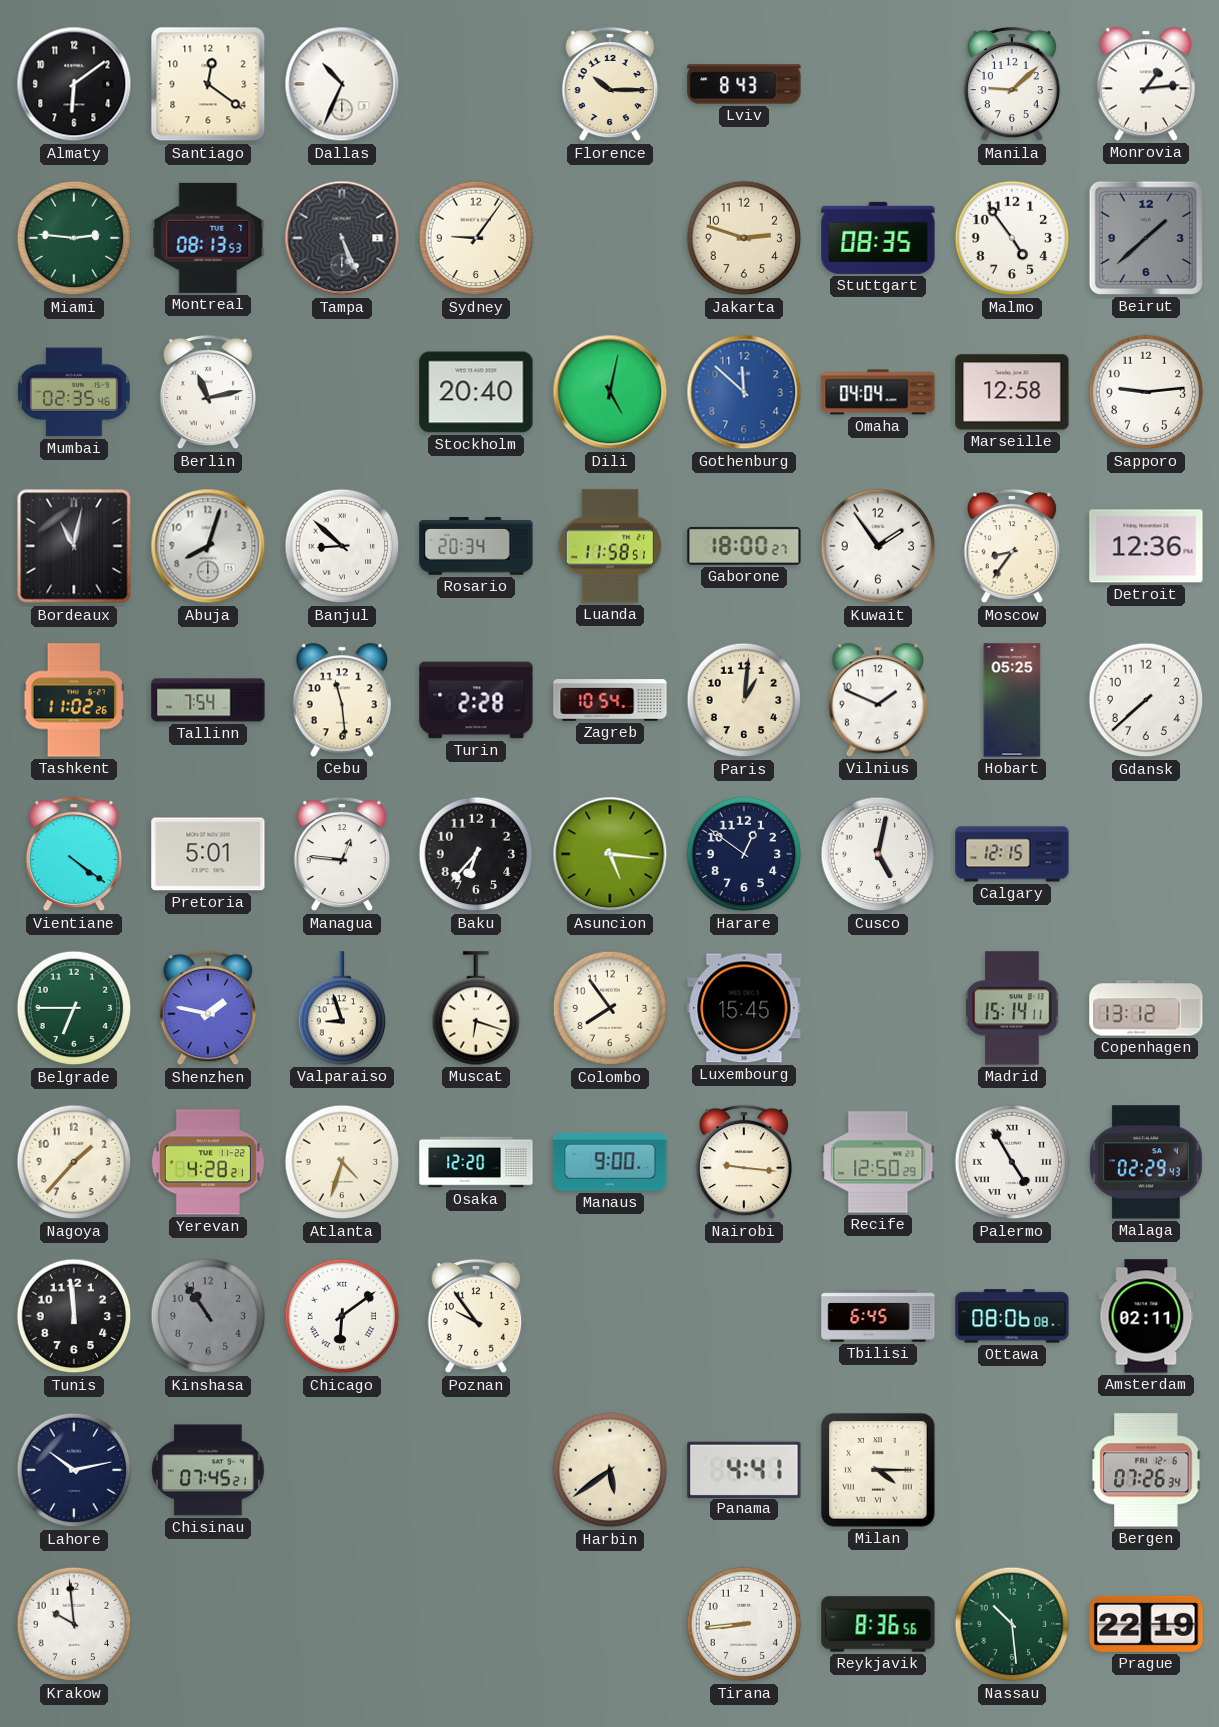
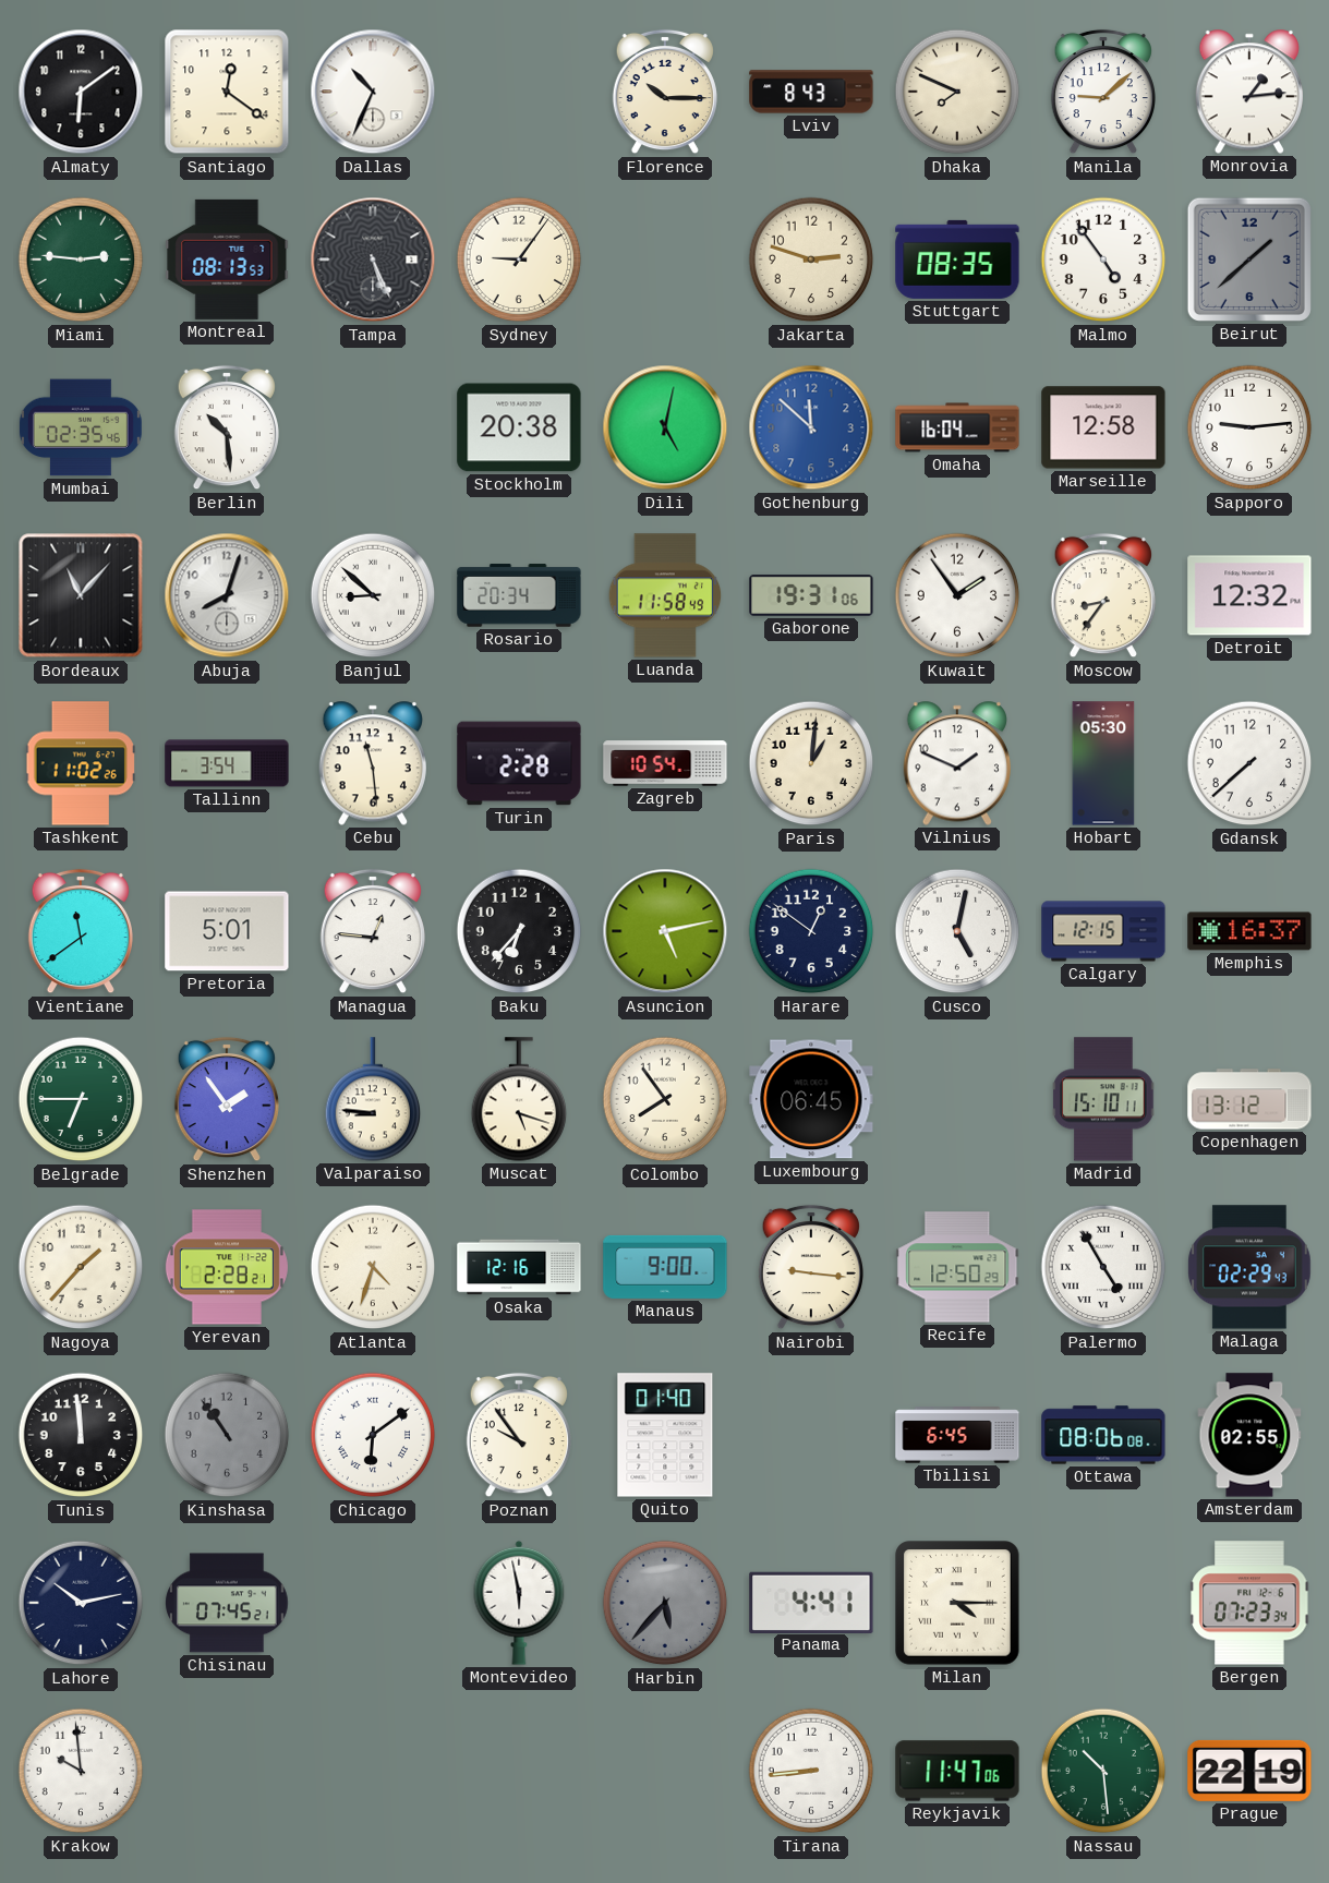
Dhaka: none -> 7:49
Berlin: 11:13 -> 10:29
Stockholm: 20:40 -> 20:38
Omaha: 04:04 -> 16:04
Bordeaux: 11:02 -> 11:07
Luanda: 11:58:51 -> 11:58:49
Gaborone: 18:00 -> 19:31
Detroit: 12:36 -> 12:32
Tallinn: 7:54 -> 3:54
Hobart: 05:25 -> 05:30
Vientiane: 4:21 -> 11:39
Asuncion: 5:16 -> 5:13
Memphis: none -> 16:37
Shenzhen: 1:47 -> 1:54
Valparaiso: 8:57 -> 8:46
Muscat: 6:18 -> 5:18
Luxembourg: 15:45 -> 06:45
Madrid: 15:14 -> 15:10
Yerevan: 4:28 -> 2:28
Osaka: 12:20 -> 12:16
Quito: none -> 01:40
Amsterdam: 02:11 -> 02:55
Montevideo: none -> 5:58
Harbin: 5:39 -> 5:37
Harbin dial: cream -> grey
Bergen: 07:26 -> 07:23
Reykjavik: 8:36 -> 11:47
